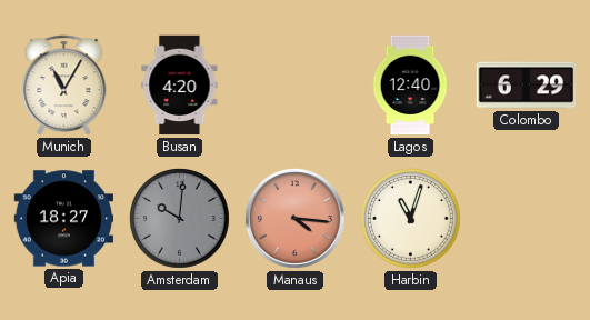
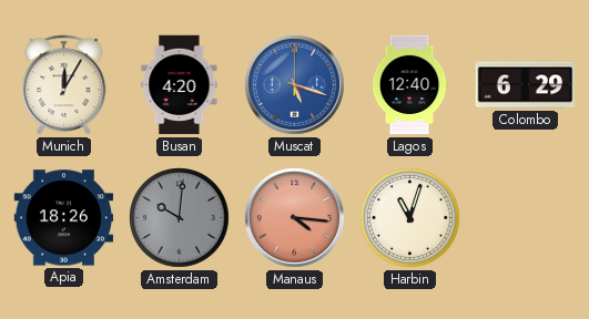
Munich: 11:05 -> 12:05
Muscat: none -> 5:18
Apia: 18:27 -> 18:26
